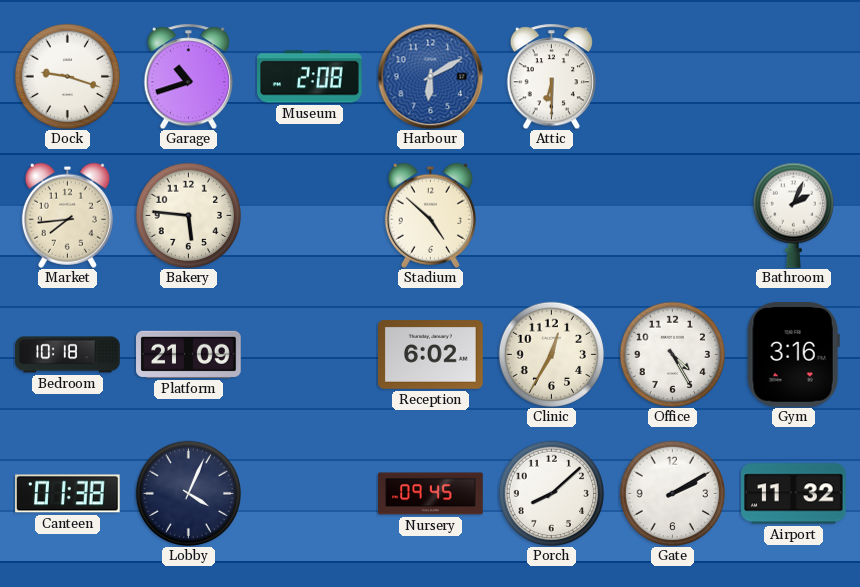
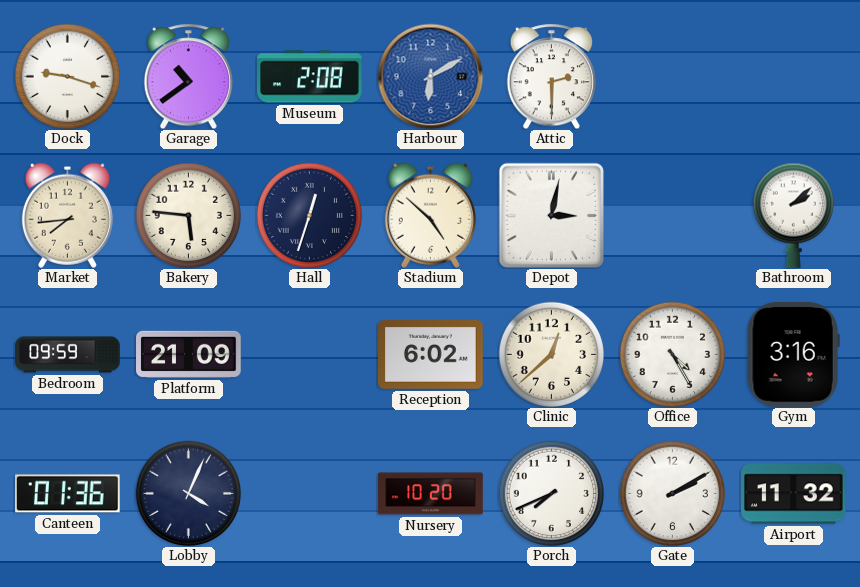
Garage: 10:42 -> 10:39
Attic: 6:30 -> 2:30
Hall: none -> 12:33
Depot: none -> 3:02
Bathroom: 2:04 -> 2:08
Bedroom: 10:18 -> 09:59
Clinic: 12:35 -> 12:38
Canteen: 01:38 -> 01:36
Nursery: 09:45 -> 10:20
Porch: 8:08 -> 7:41
